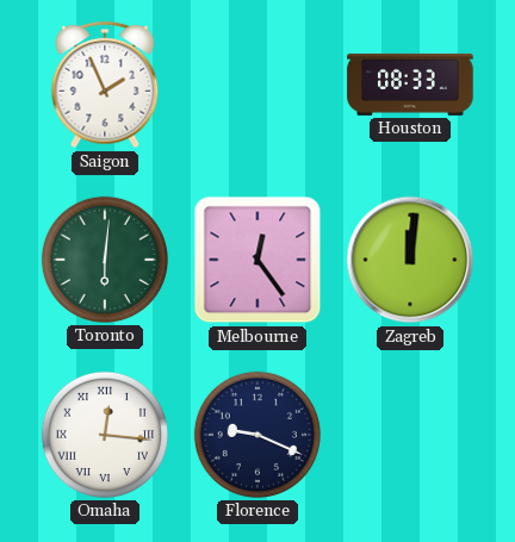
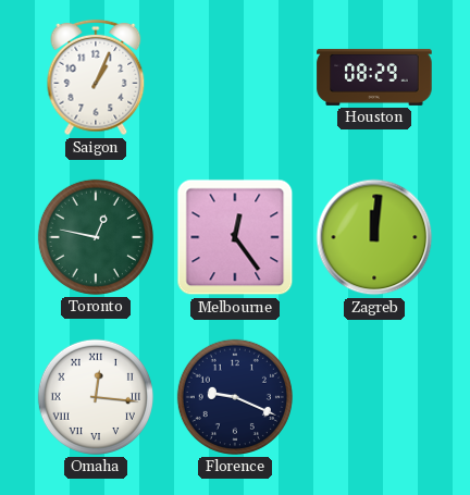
Saigon: 1:56 -> 1:04
Houston: 08:33 -> 08:29
Toronto: 6:01 -> 12:47
